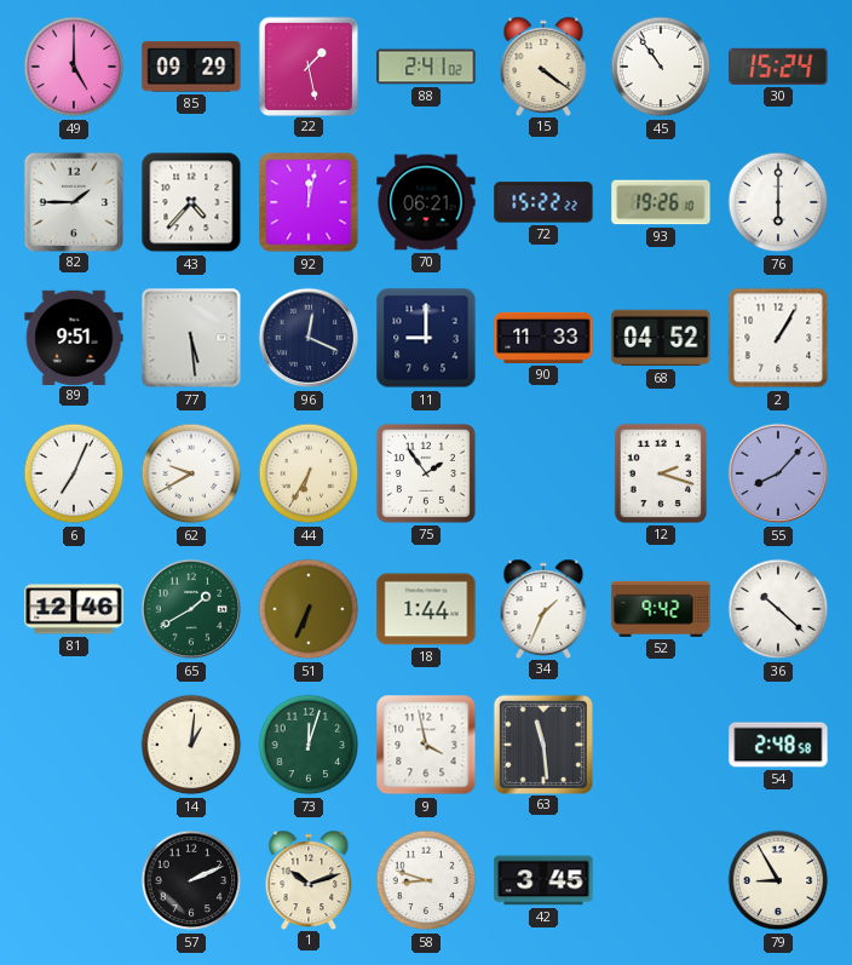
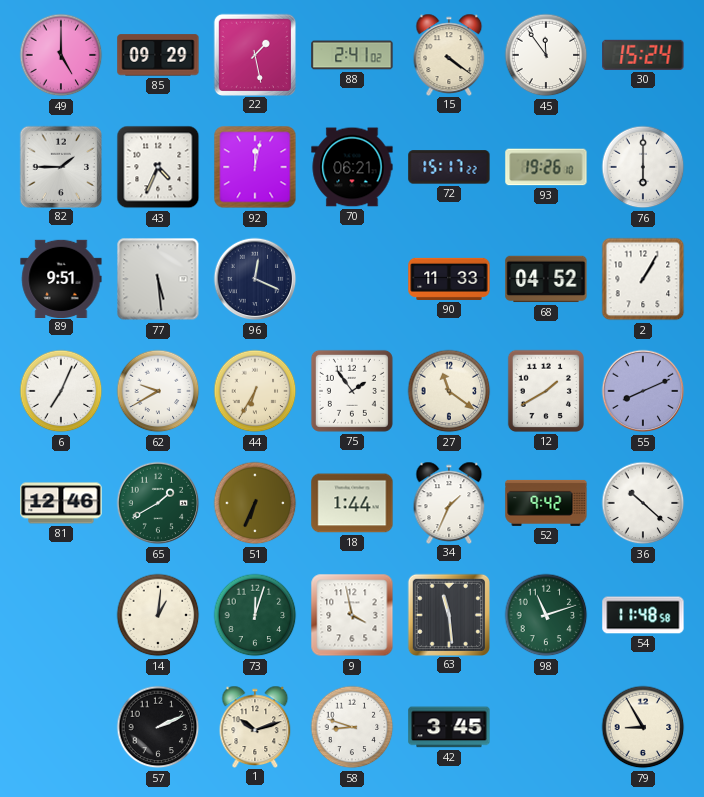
45: 10:54 -> 11:54
43: 4:37 -> 4:34
72: 15:22 -> 15:17
11: 9:00 -> none
27: none -> 11:21
12: 2:18 -> 1:40
55: 8:07 -> 8:11
98: none -> 11:12
54: 2:48 -> 11:48
